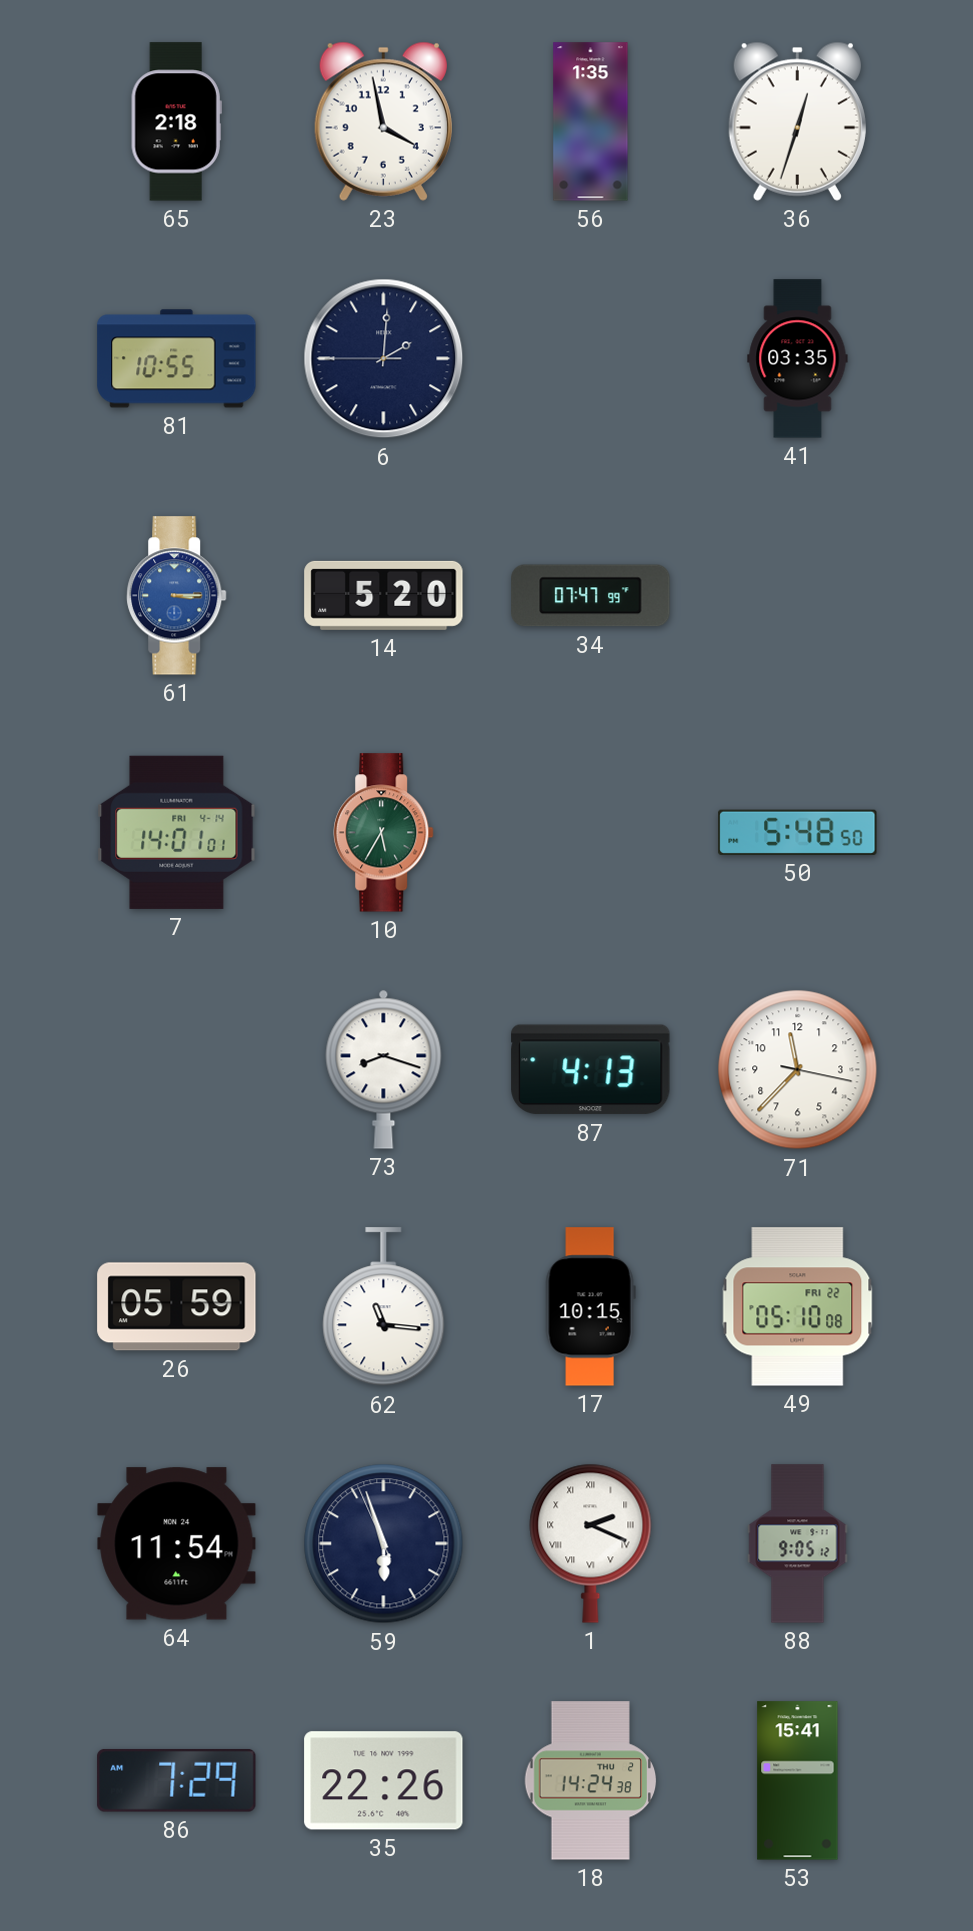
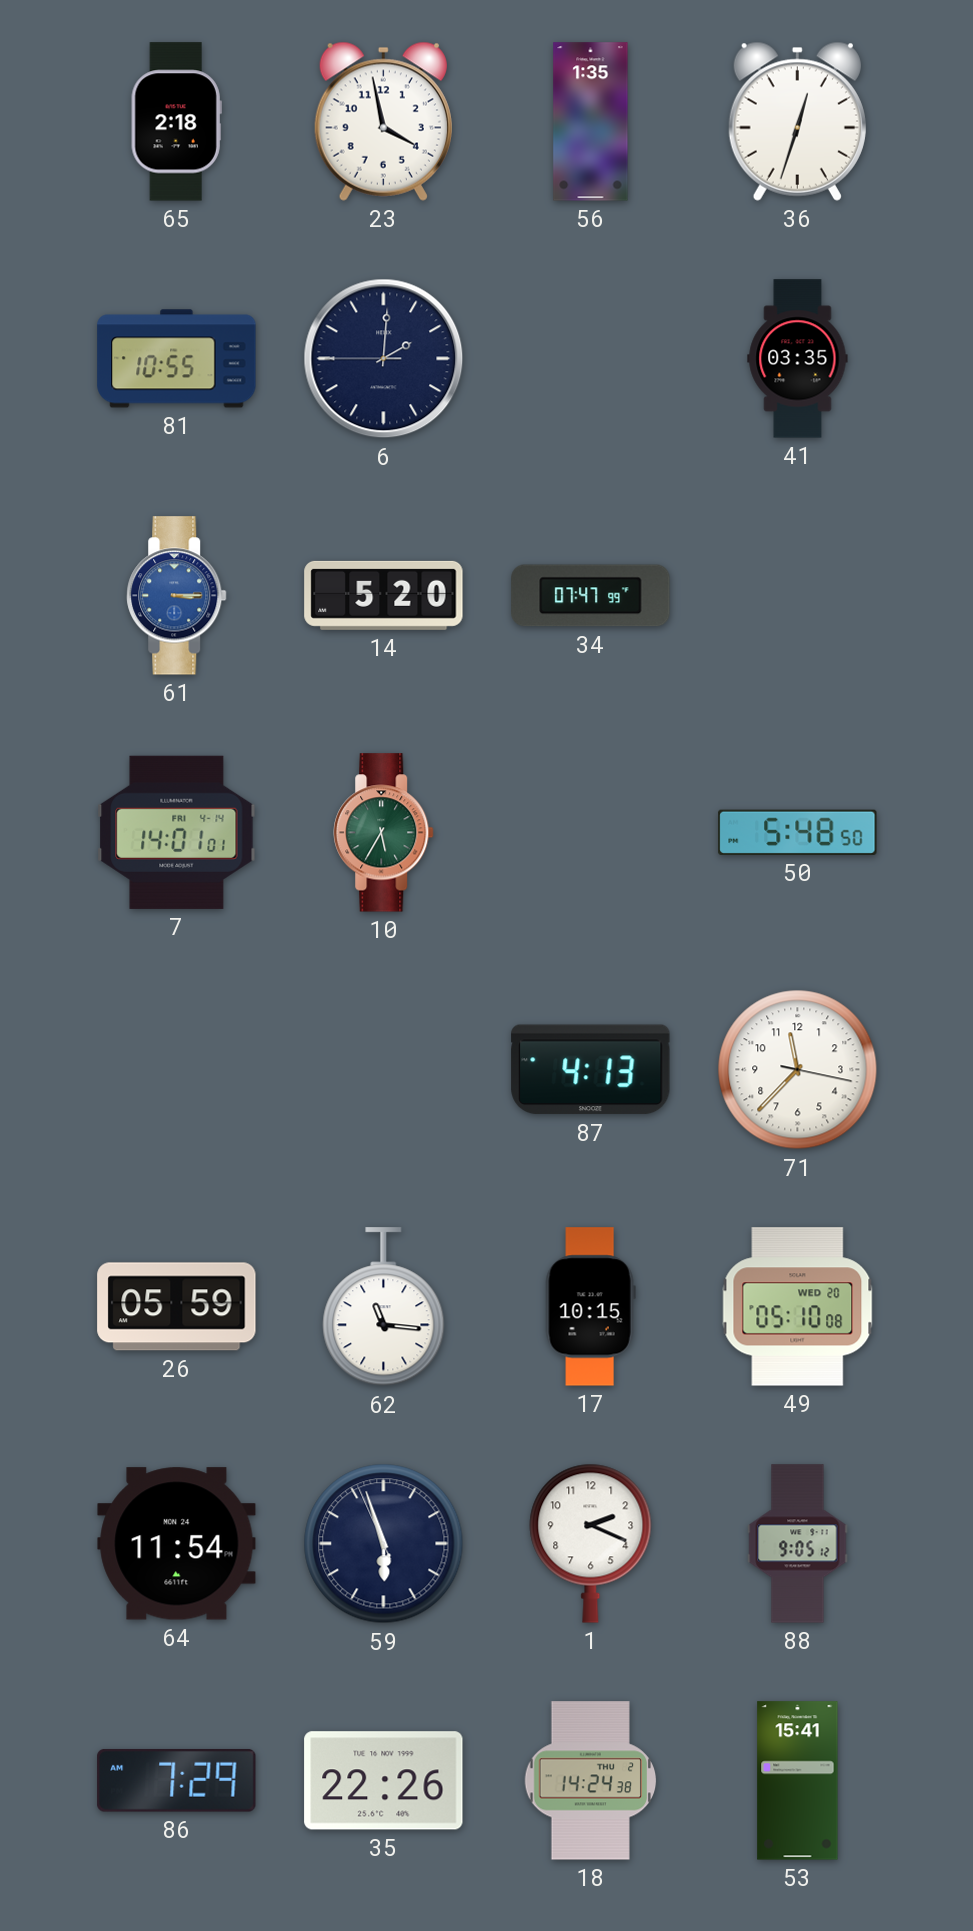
73: 8:18 -> none
49 date: FRI 22 -> WED 20
1 numerals: Roman -> Arabic
